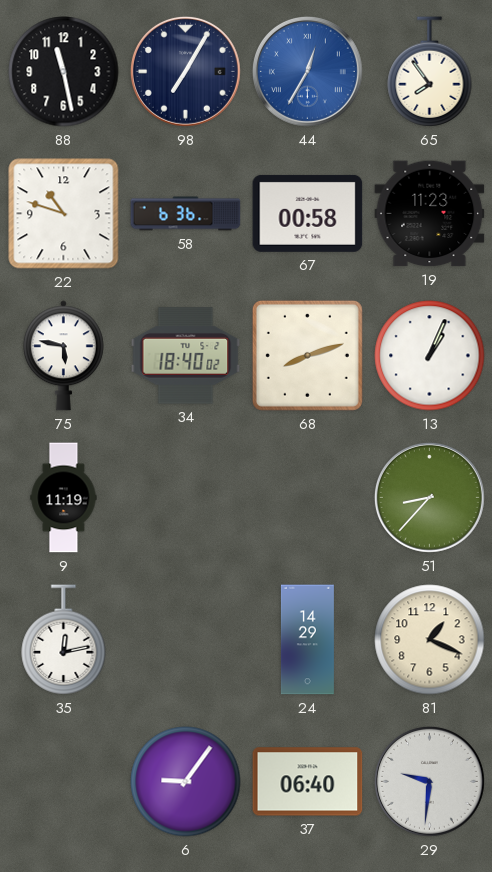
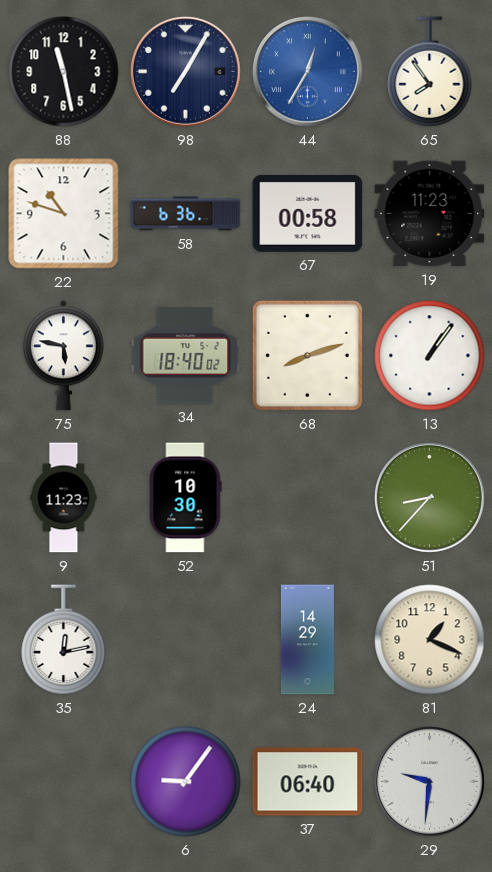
13: 1:04 -> 1:06
9: 11:19 -> 11:23
52: none -> 10:30
